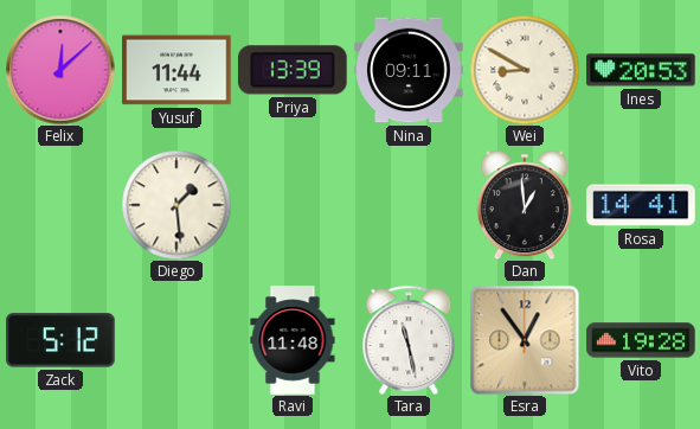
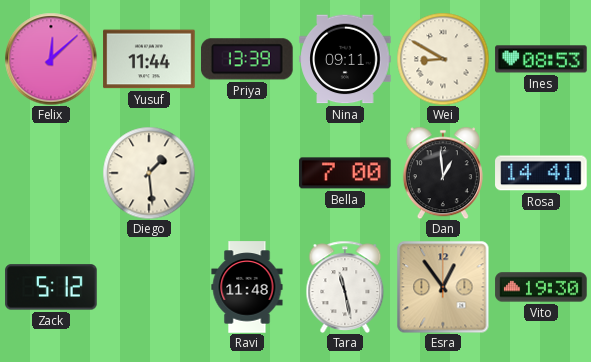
Ines: 20:53 -> 08:53
Bella: none -> 7:00
Vito: 19:28 -> 19:30
